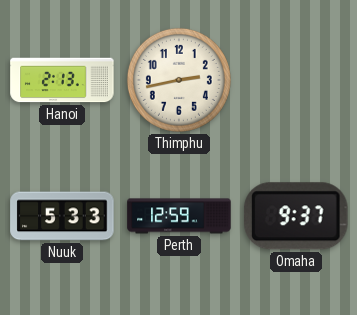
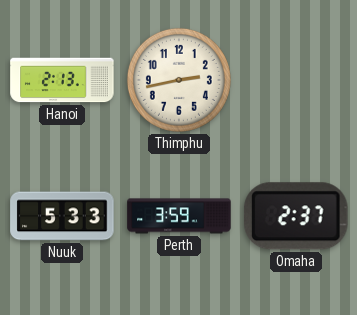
Perth: 12:59 -> 3:59
Omaha: 9:37 -> 2:37
